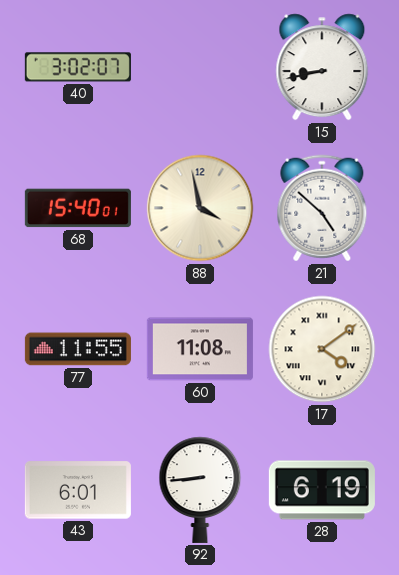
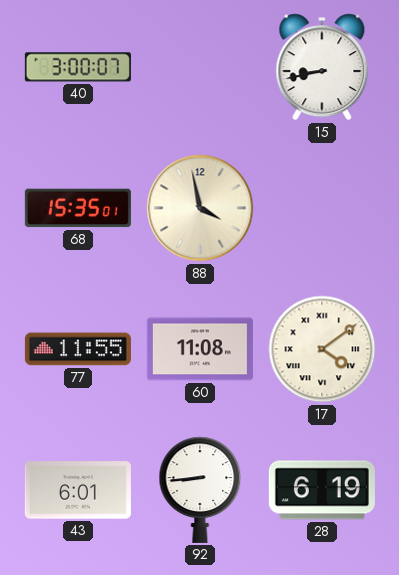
40: 3:02 -> 3:00
68: 15:40 -> 15:35
21: 4:52 -> none
